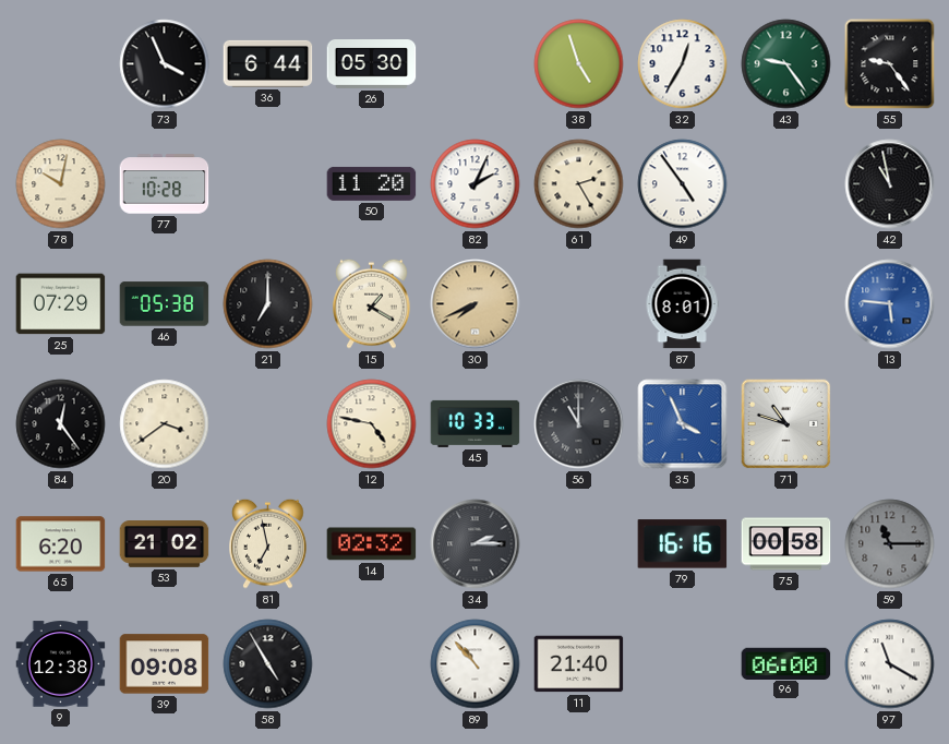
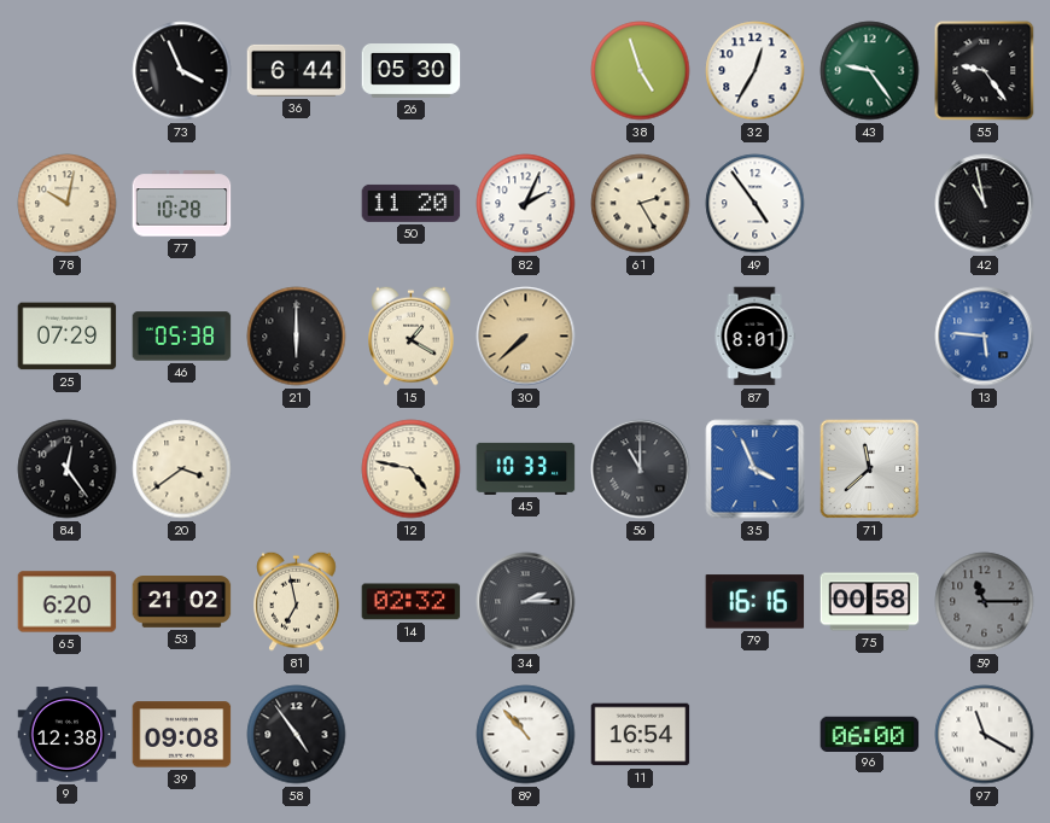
21: 7:00 -> 6:00
30: 7:41 -> 7:38
71: 10:48 -> 11:38
58: 4:55 -> 4:54
11: 21:40 -> 16:54
